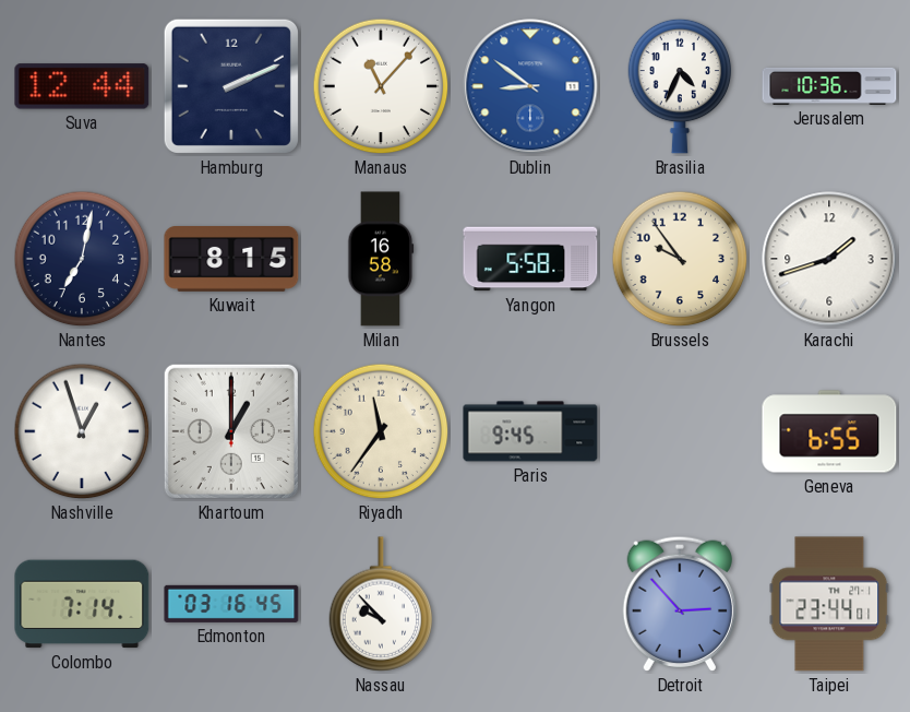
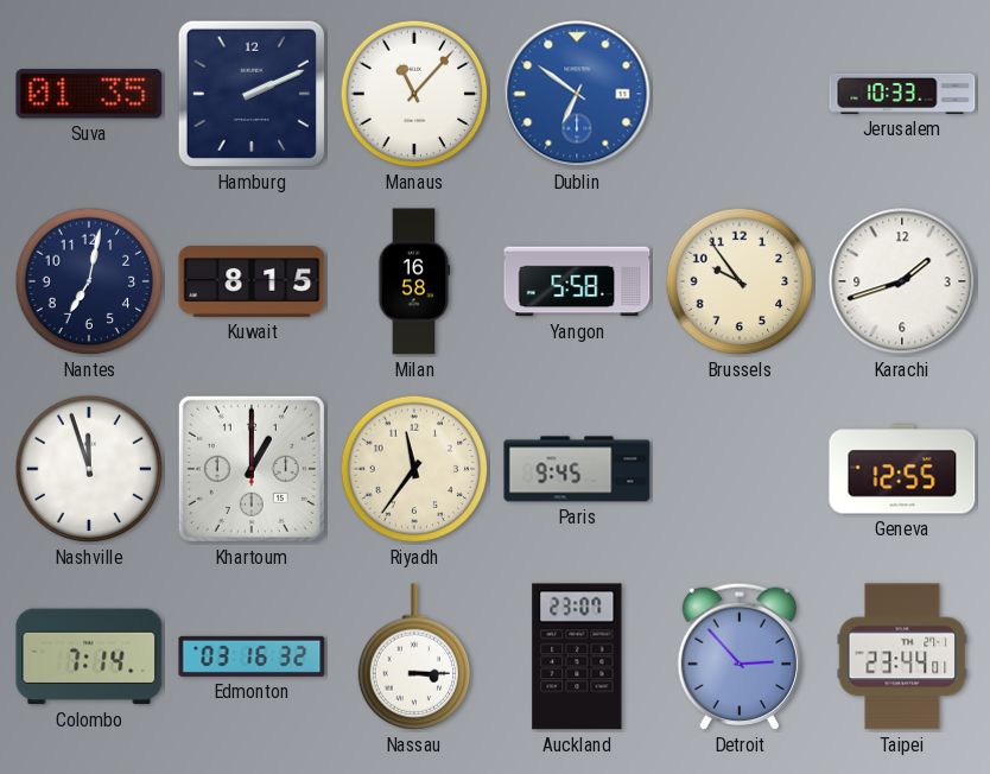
Suva: 12:44 -> 01:35
Dublin: 8:51 -> 6:51
Brasilia: 4:34 -> none
Jerusalem: 10:36 -> 10:33
Nashville: 12:57 -> 11:57
Geneva: 6:55 -> 12:55
Edmonton: 03:16:45 -> 03:16:32
Nassau: 9:53 -> 3:15
Auckland: none -> 23:07
